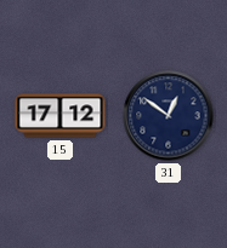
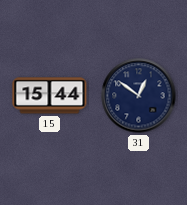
15: 17:12 -> 15:44
